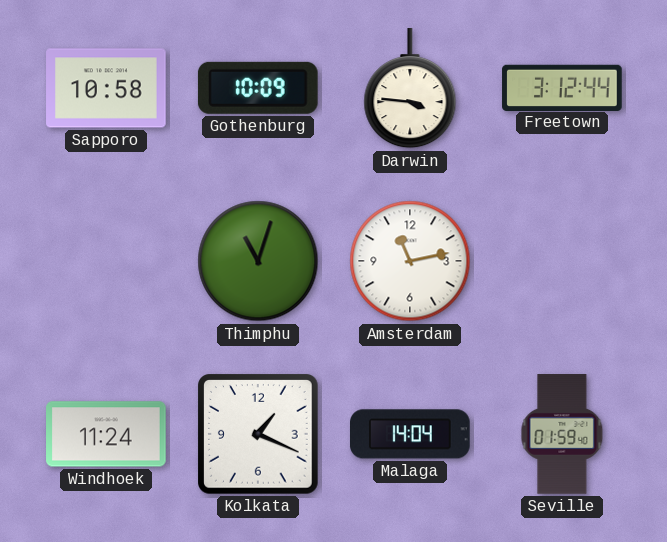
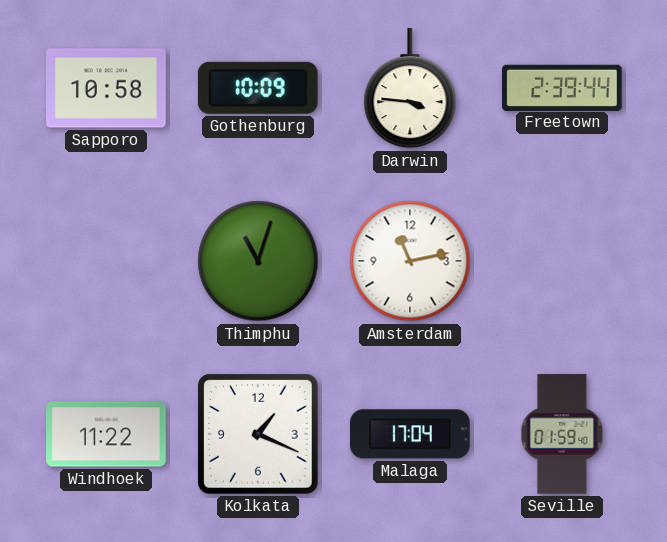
Freetown: 3:12 -> 2:39
Windhoek: 11:24 -> 11:22
Malaga: 14:04 -> 17:04
